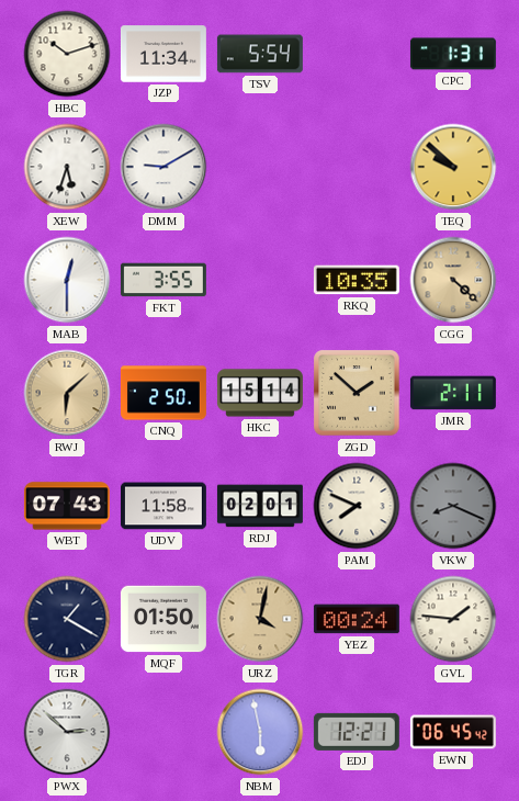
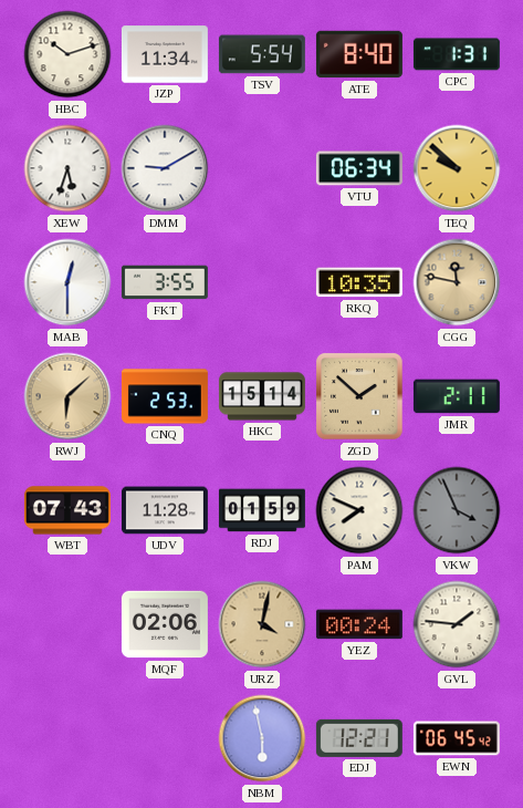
ATE: none -> 8:40
VTU: none -> 06:34
CGG: 4:22 -> 11:47
CNQ: 2:50 -> 2:53
UDV: 11:58 -> 11:28
RDJ: 02:01 -> 01:59
VKW: 8:19 -> 3:56
TGR: 1:20 -> none
MQF: 01:50 -> 02:06
PWX: 2:52 -> none
